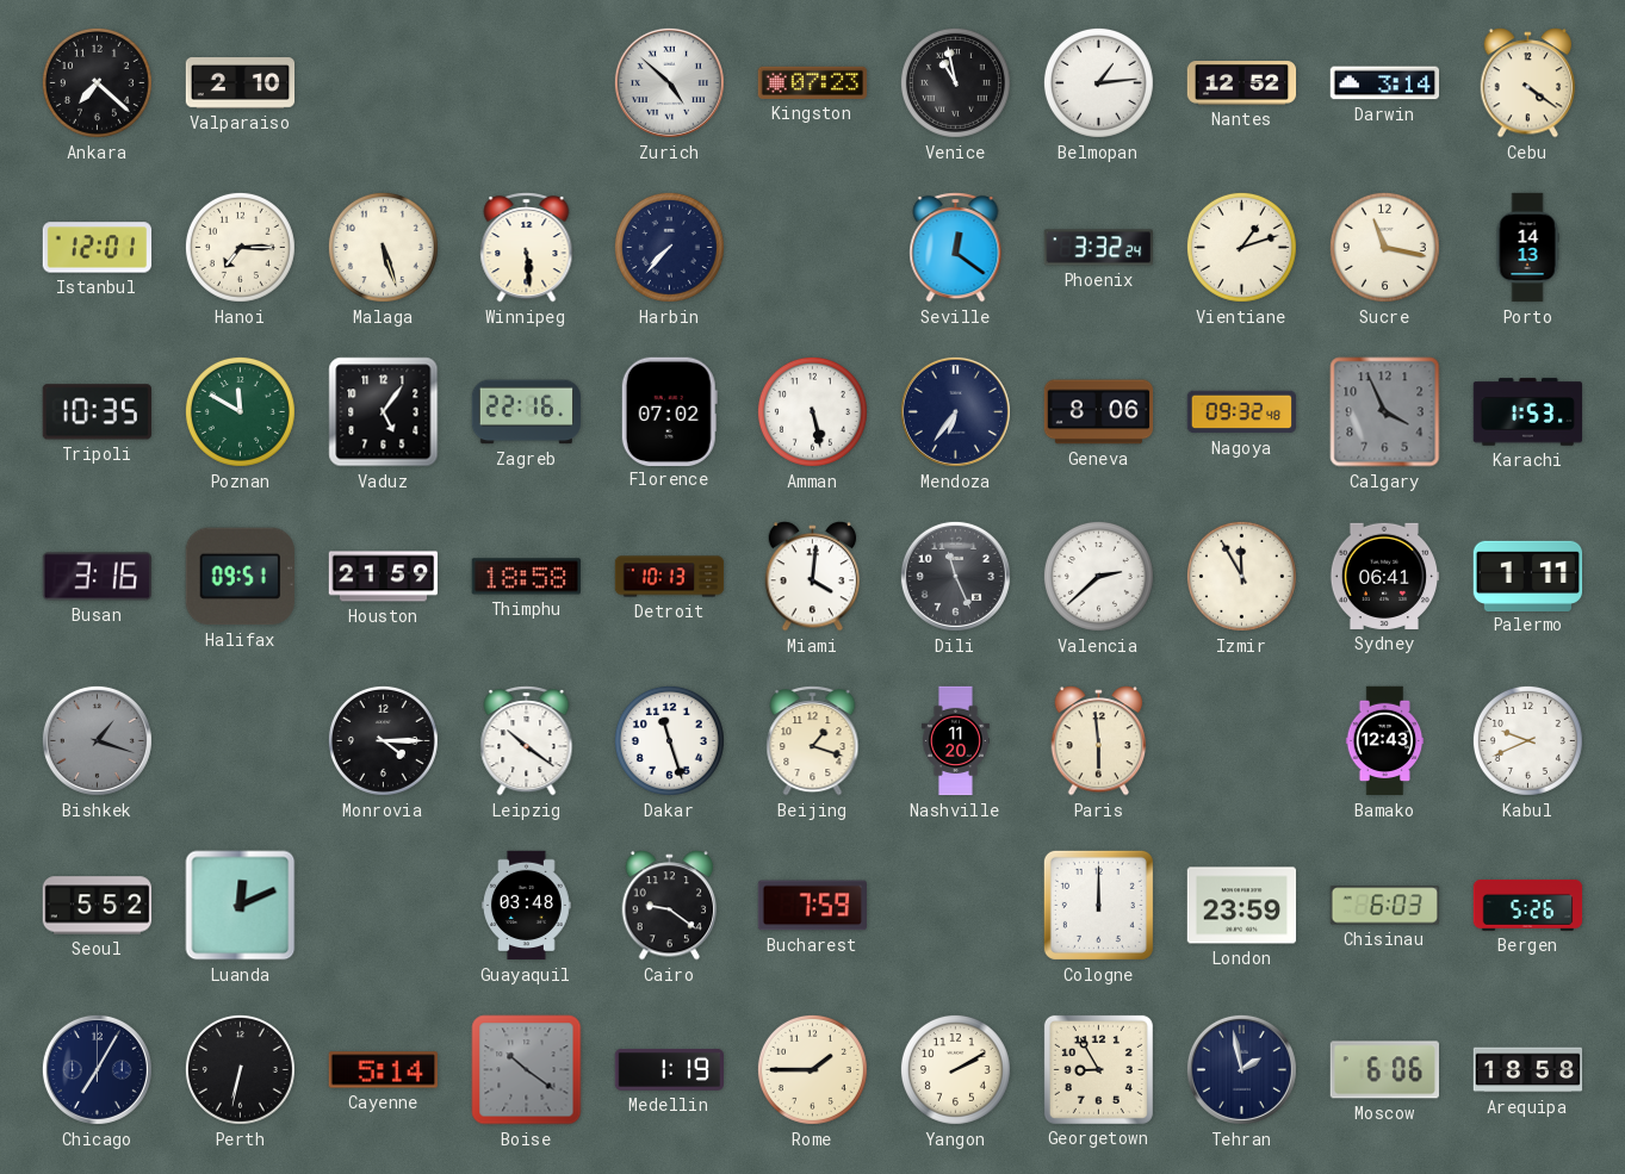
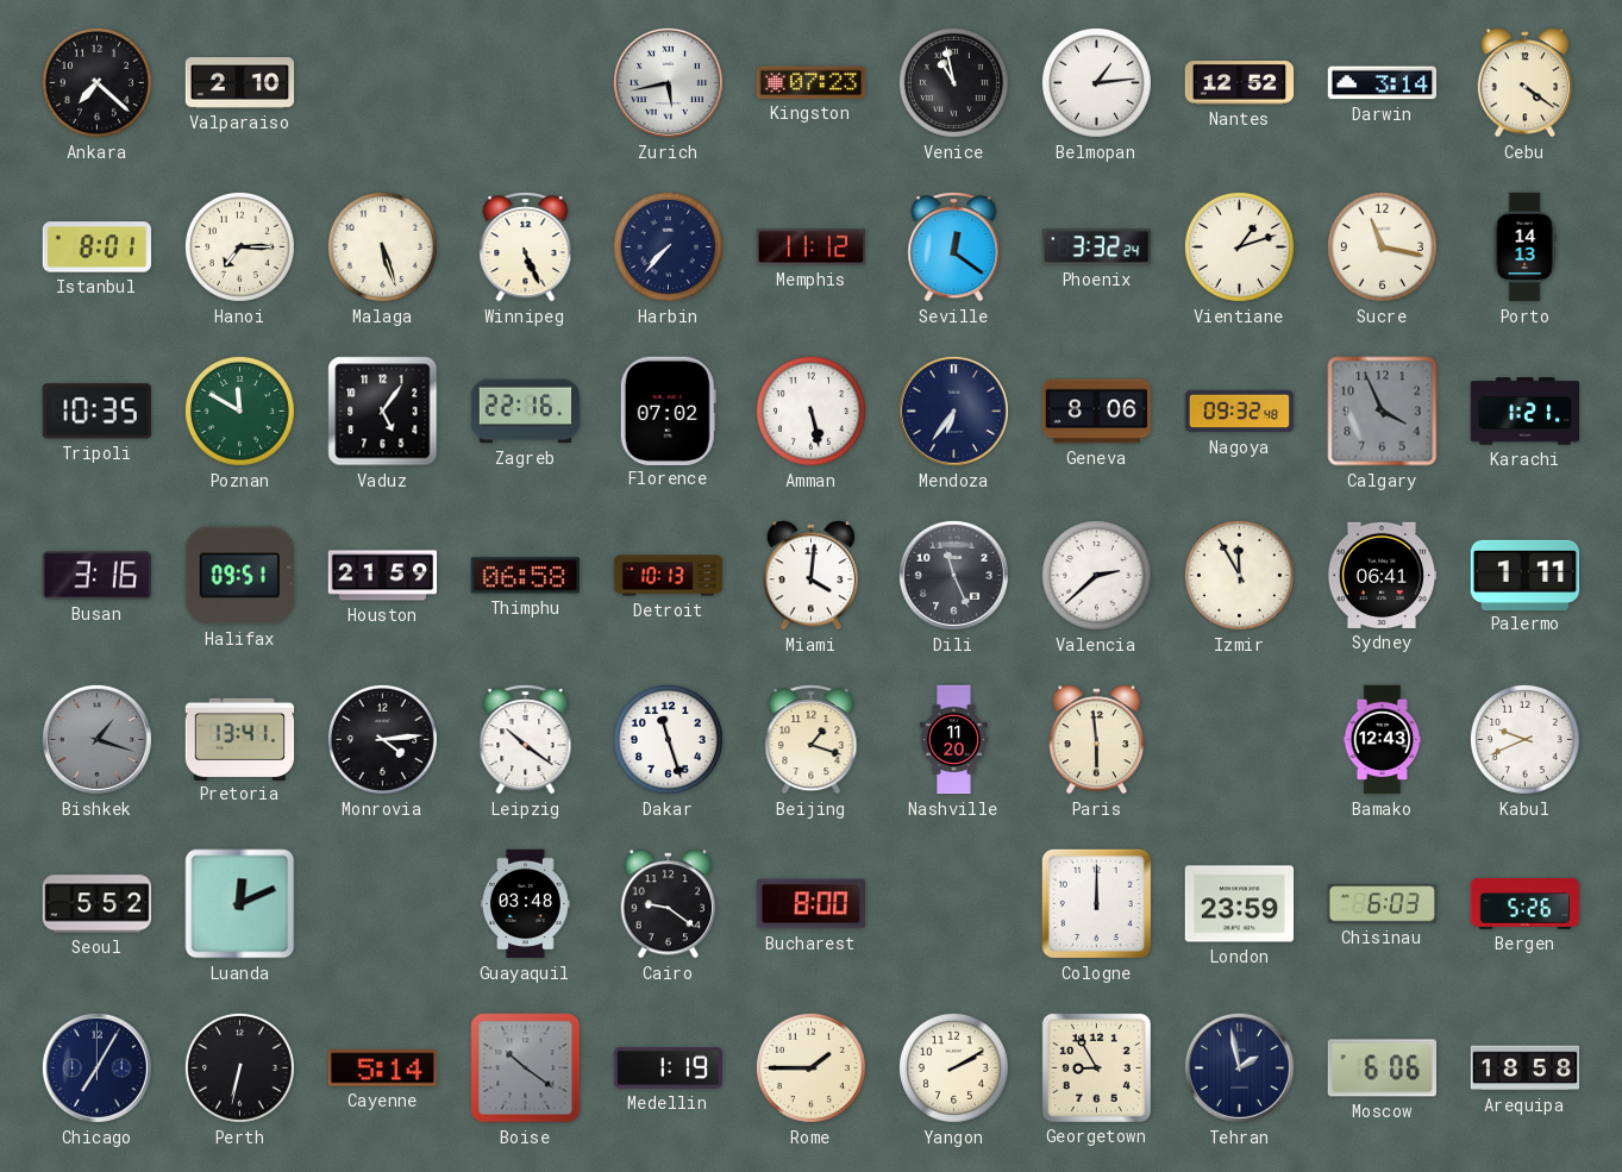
Zurich: 4:52 -> 5:43
Istanbul: 12:01 -> 8:01
Winnipeg: 5:29 -> 5:26
Memphis: none -> 11:12
Karachi: 1:53 -> 1:21
Thimphu: 18:58 -> 06:58
Pretoria: none -> 13:41
Monrovia: 4:15 -> 4:14
Bucharest: 7:59 -> 8:00
